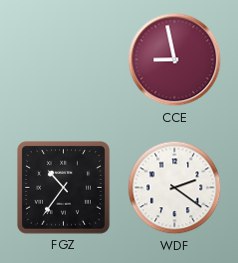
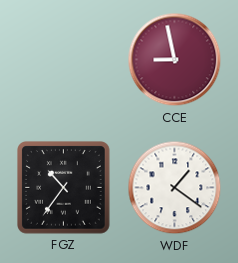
WDF: 2:21 -> 1:21
